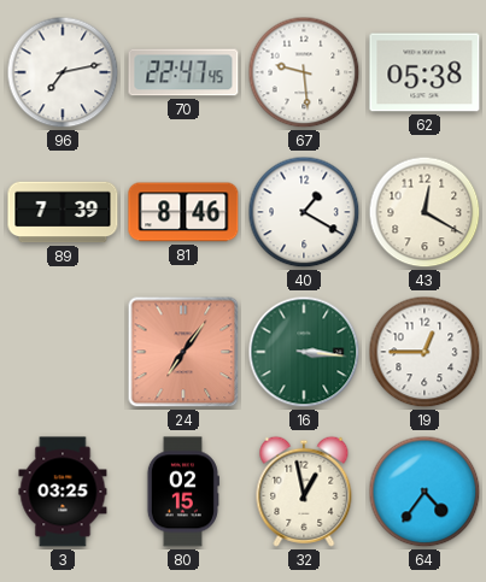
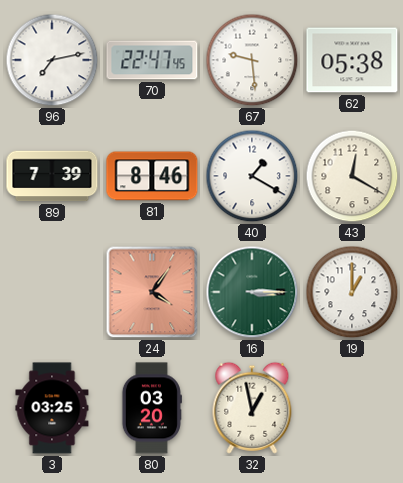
24: 7:06 -> 4:06
16: 3:16 -> 3:15
19: 12:45 -> 1:00
80: 02:15 -> 03:20
64: 4:36 -> none
